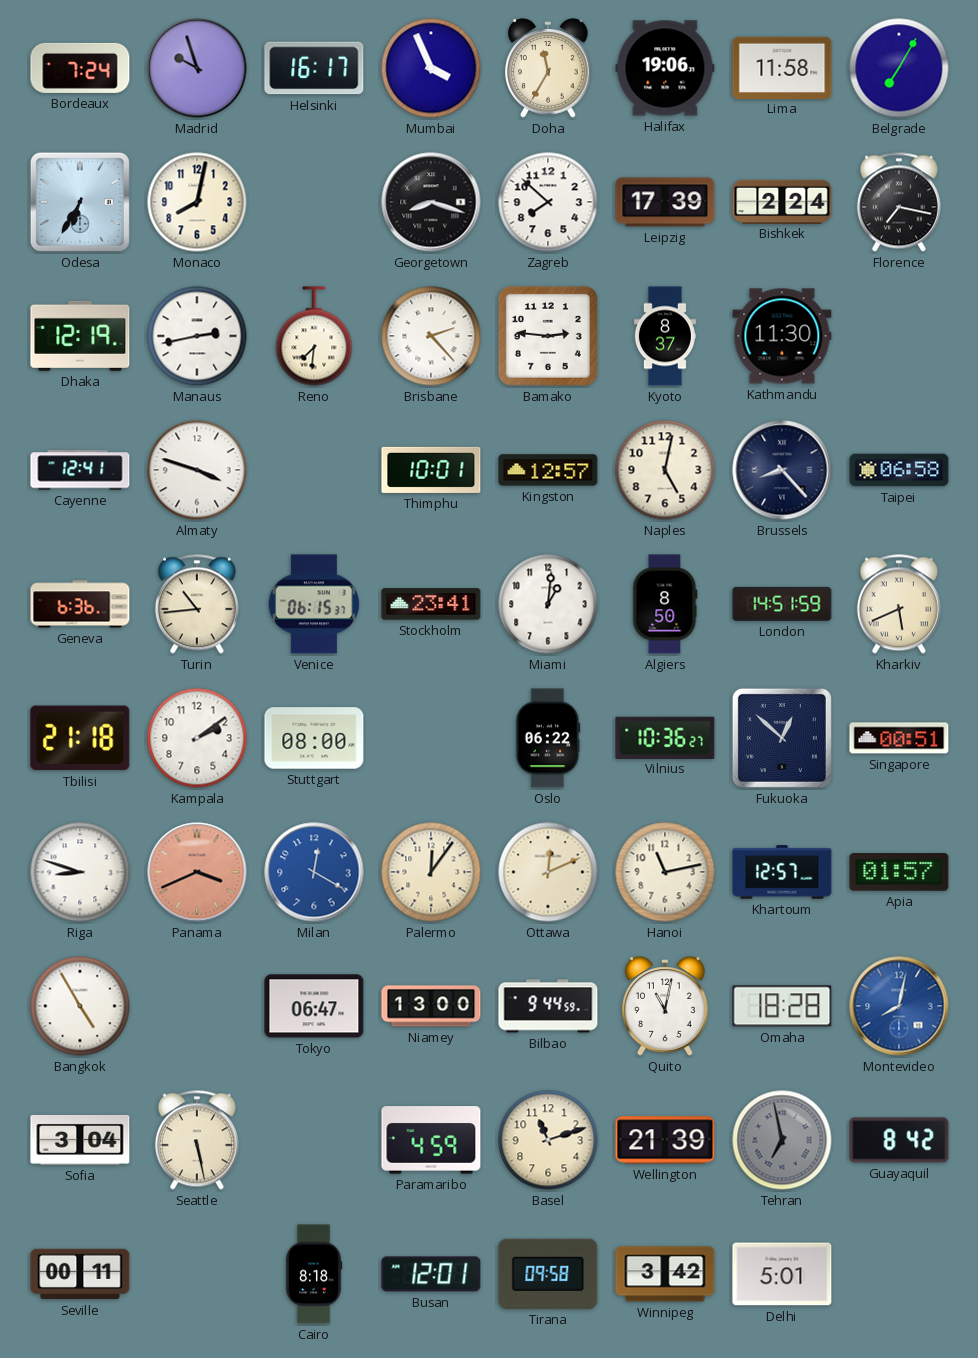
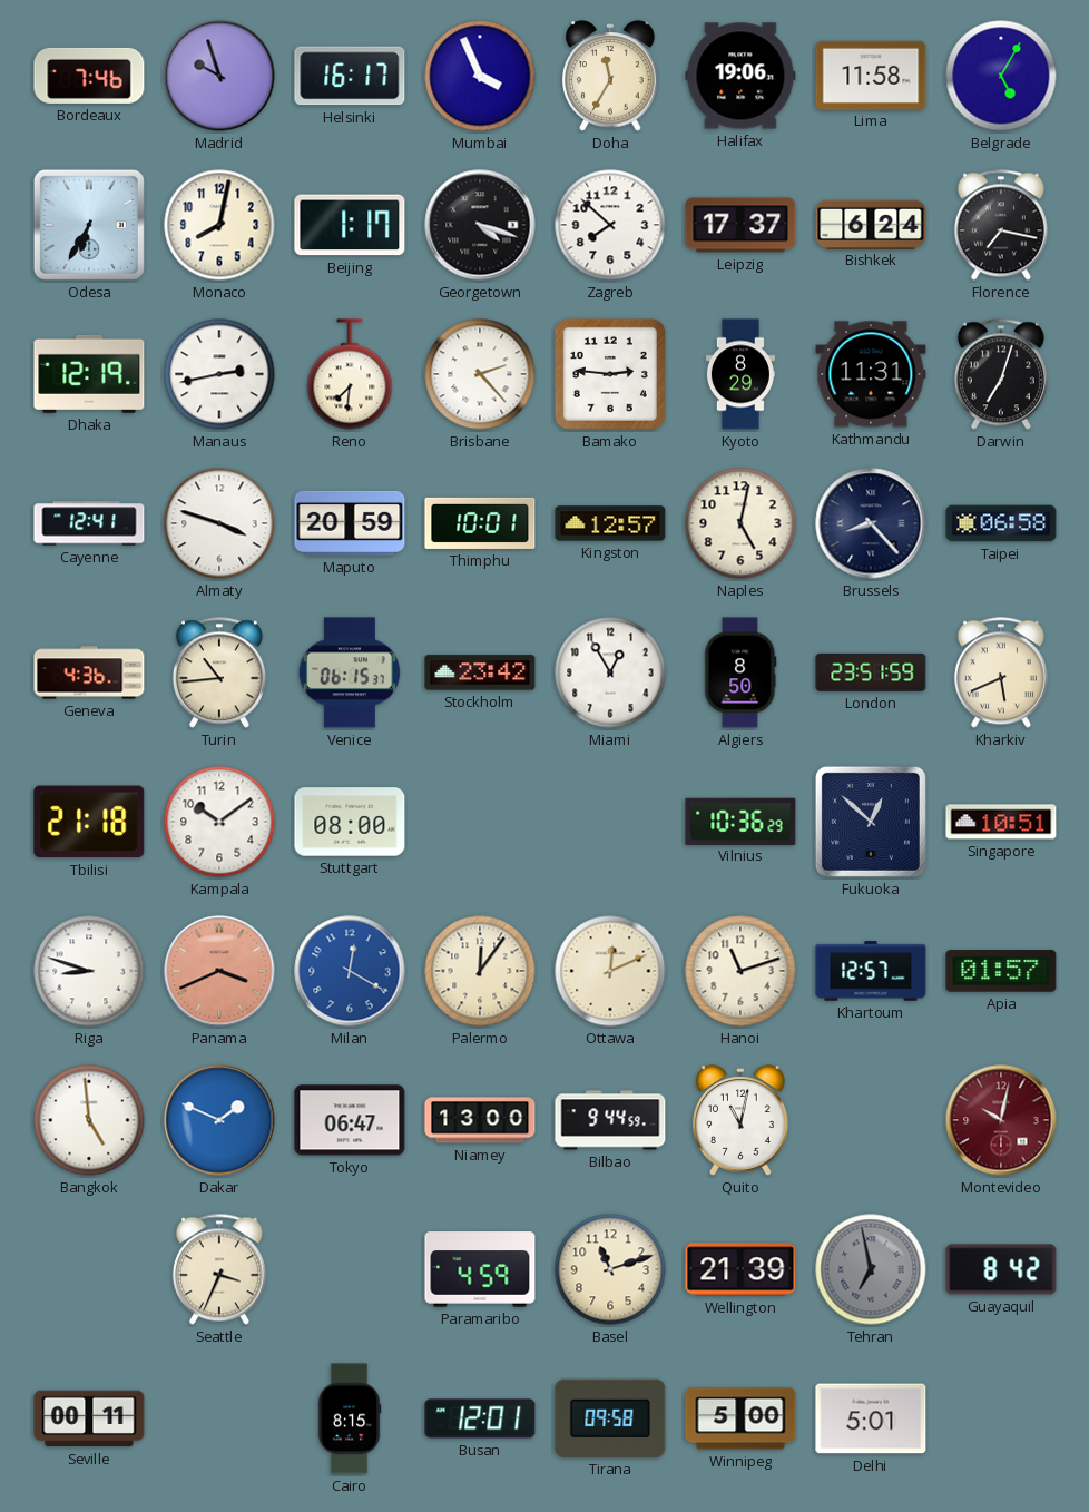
Bordeaux: 7:24 -> 7:46
Belgrade: 7:05 -> 5:05
Beijing: none -> 1:17
Georgetown: 8:18 -> 4:18
Leipzig: 17:39 -> 17:37
Bishkek: 2:24 -> 6:24
Kyoto: 8:37 -> 8:29
Kathmandu: 11:30 -> 11:31
Darwin: none -> 7:03
Maputo: none -> 20:59
Geneva: 6:36 -> 4:36
Stockholm: 23:41 -> 23:42
Miami: 1:01 -> 12:55
London: 14:51 -> 23:51
Kampala: 2:09 -> 10:09
Oslo: 06:22 -> none
Vilnius: 10:36:27 -> 10:36:29
Singapore: 00:51 -> 10:51
Hanoi: 11:13 -> 11:12
Bangkok: 4:55 -> 4:59
Dakar: none -> 1:49
Omaha: 18:28 -> none
Montevideo: 8:02 -> 10:02
Montevideo dial: blue -> burgundy
Sofia: 3:04 -> none
Seattle: 5:28 -> 3:34
Cairo: 8:18 -> 8:15
Winnipeg: 3:42 -> 5:00
